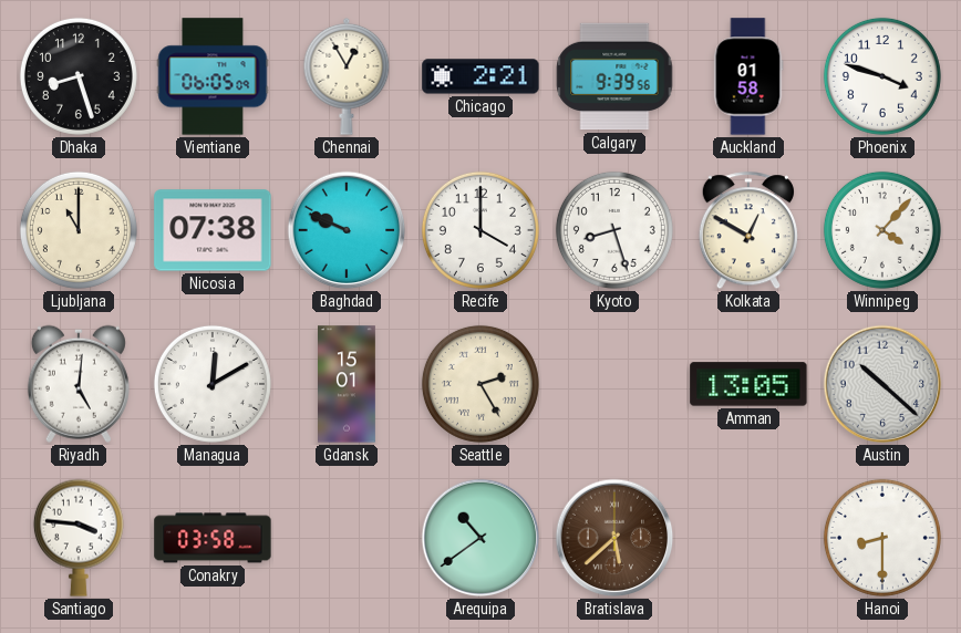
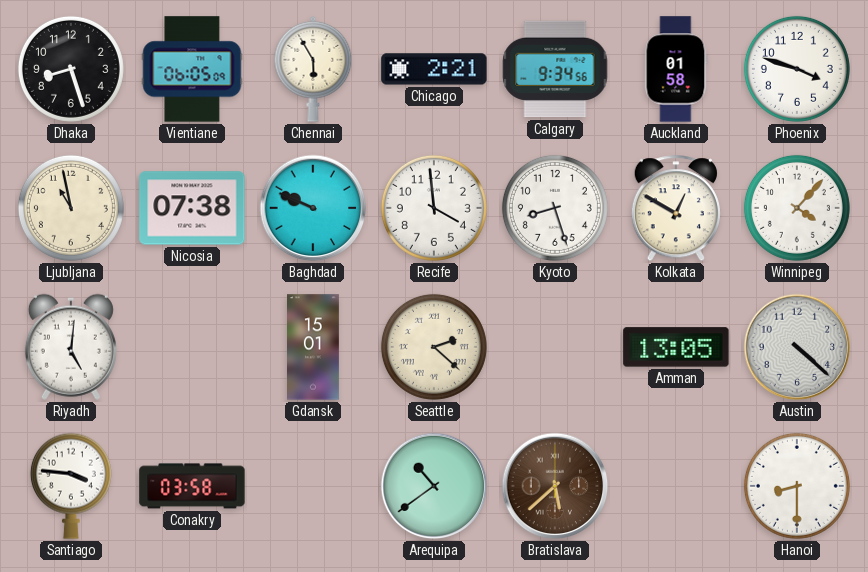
Chennai: 12:55 -> 5:55
Calgary: 9:39 -> 9:34
Ljubljana: 11:00 -> 10:58
Recife: 4:00 -> 3:59
Managua: 12:10 -> none
Seattle: 2:25 -> 2:22
Austin: 10:22 -> 4:22
